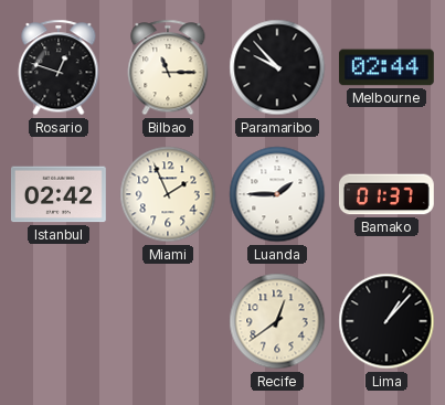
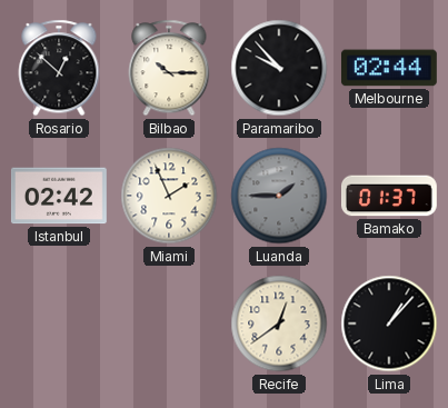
Rosario: 12:48 -> 12:52
Bilbao: 11:15 -> 10:15
Luanda dial: white -> grey
